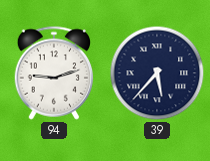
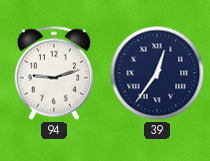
39: 5:37 -> 12:36
